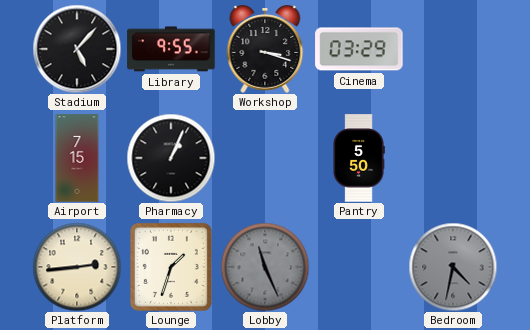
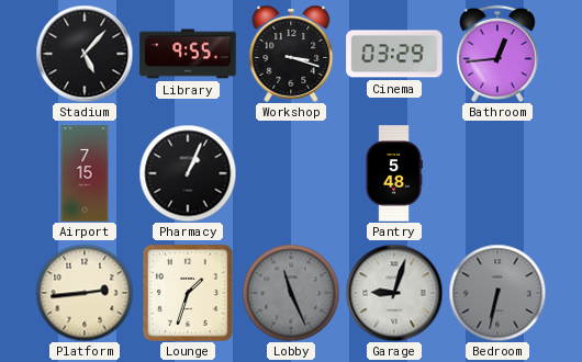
Bathroom: none -> 12:44
Pantry: 5:50 -> 5:48
Garage: none -> 9:03
Bedroom: 4:32 -> 6:32
